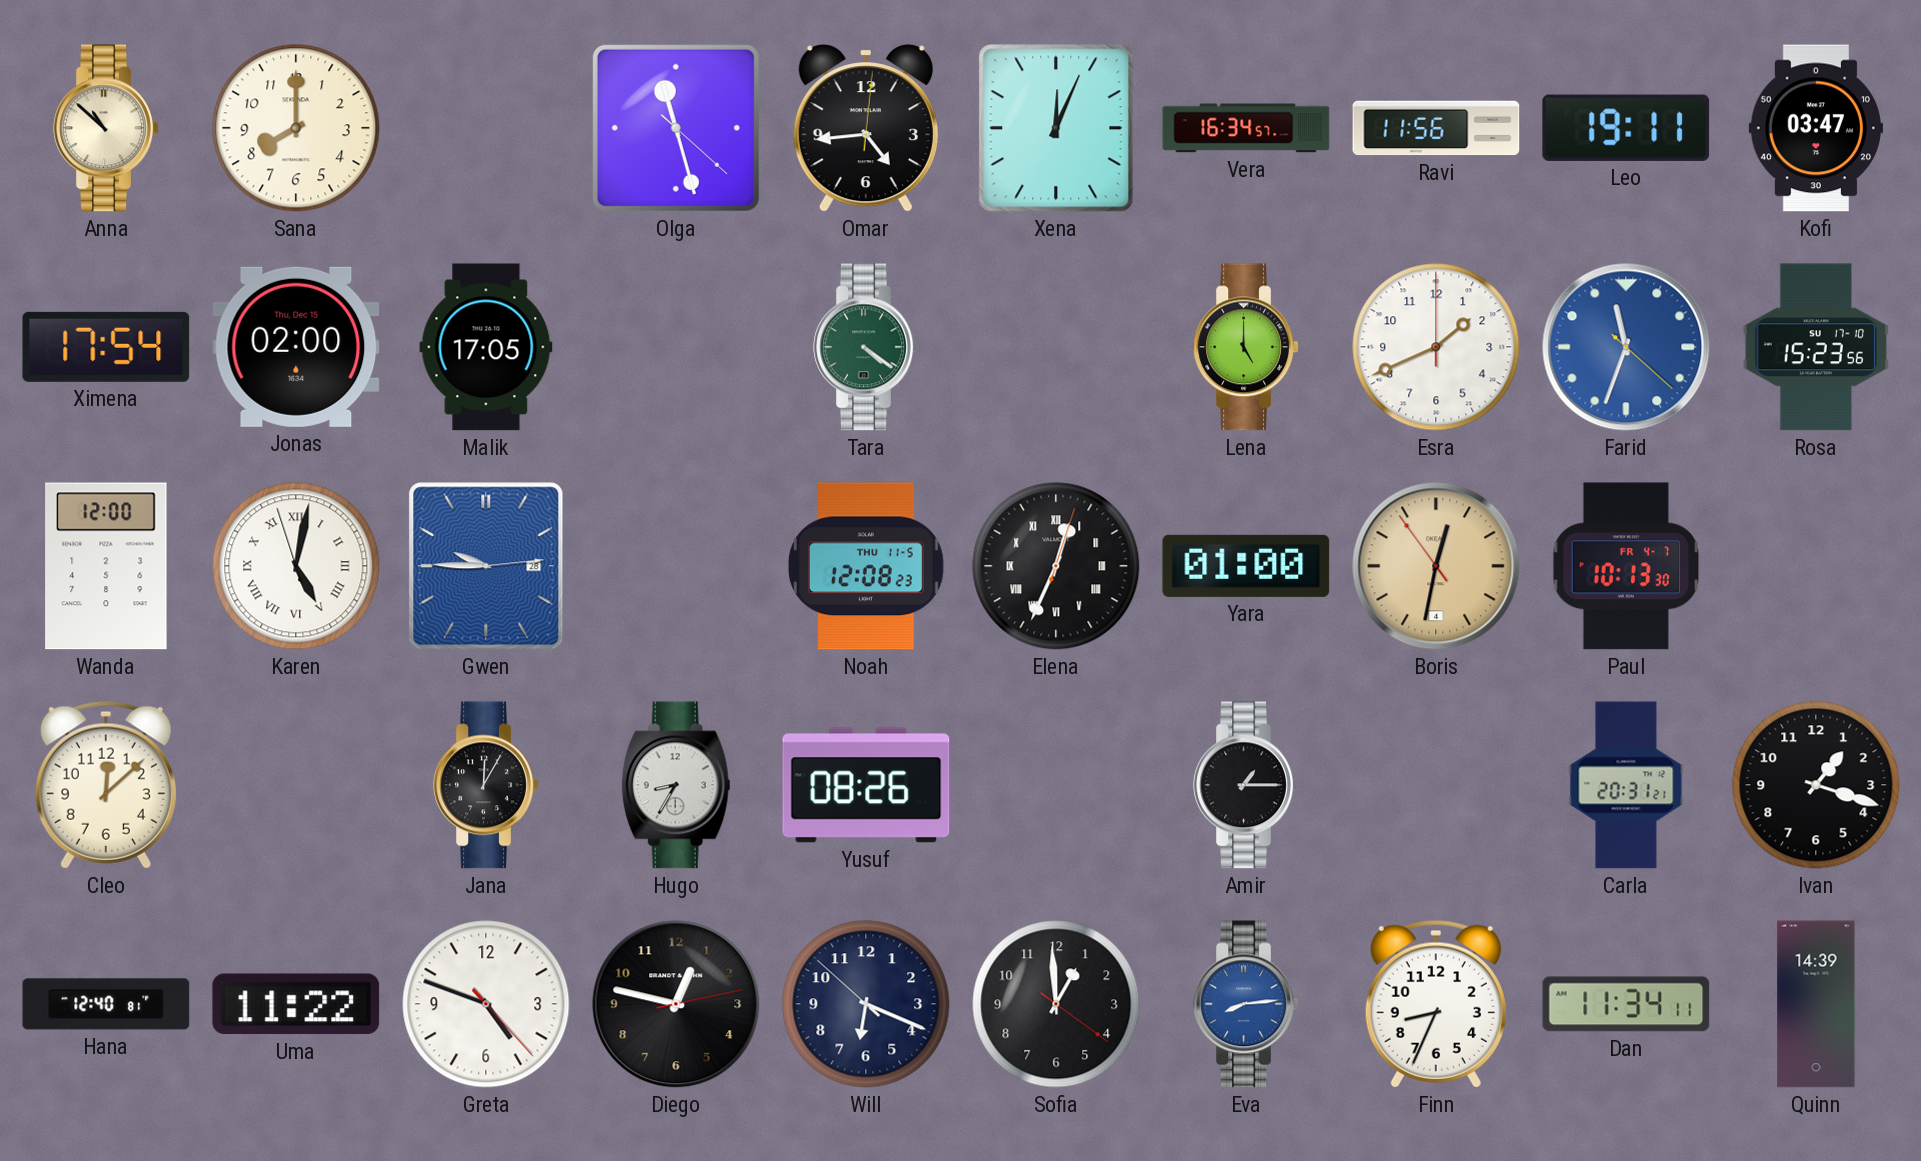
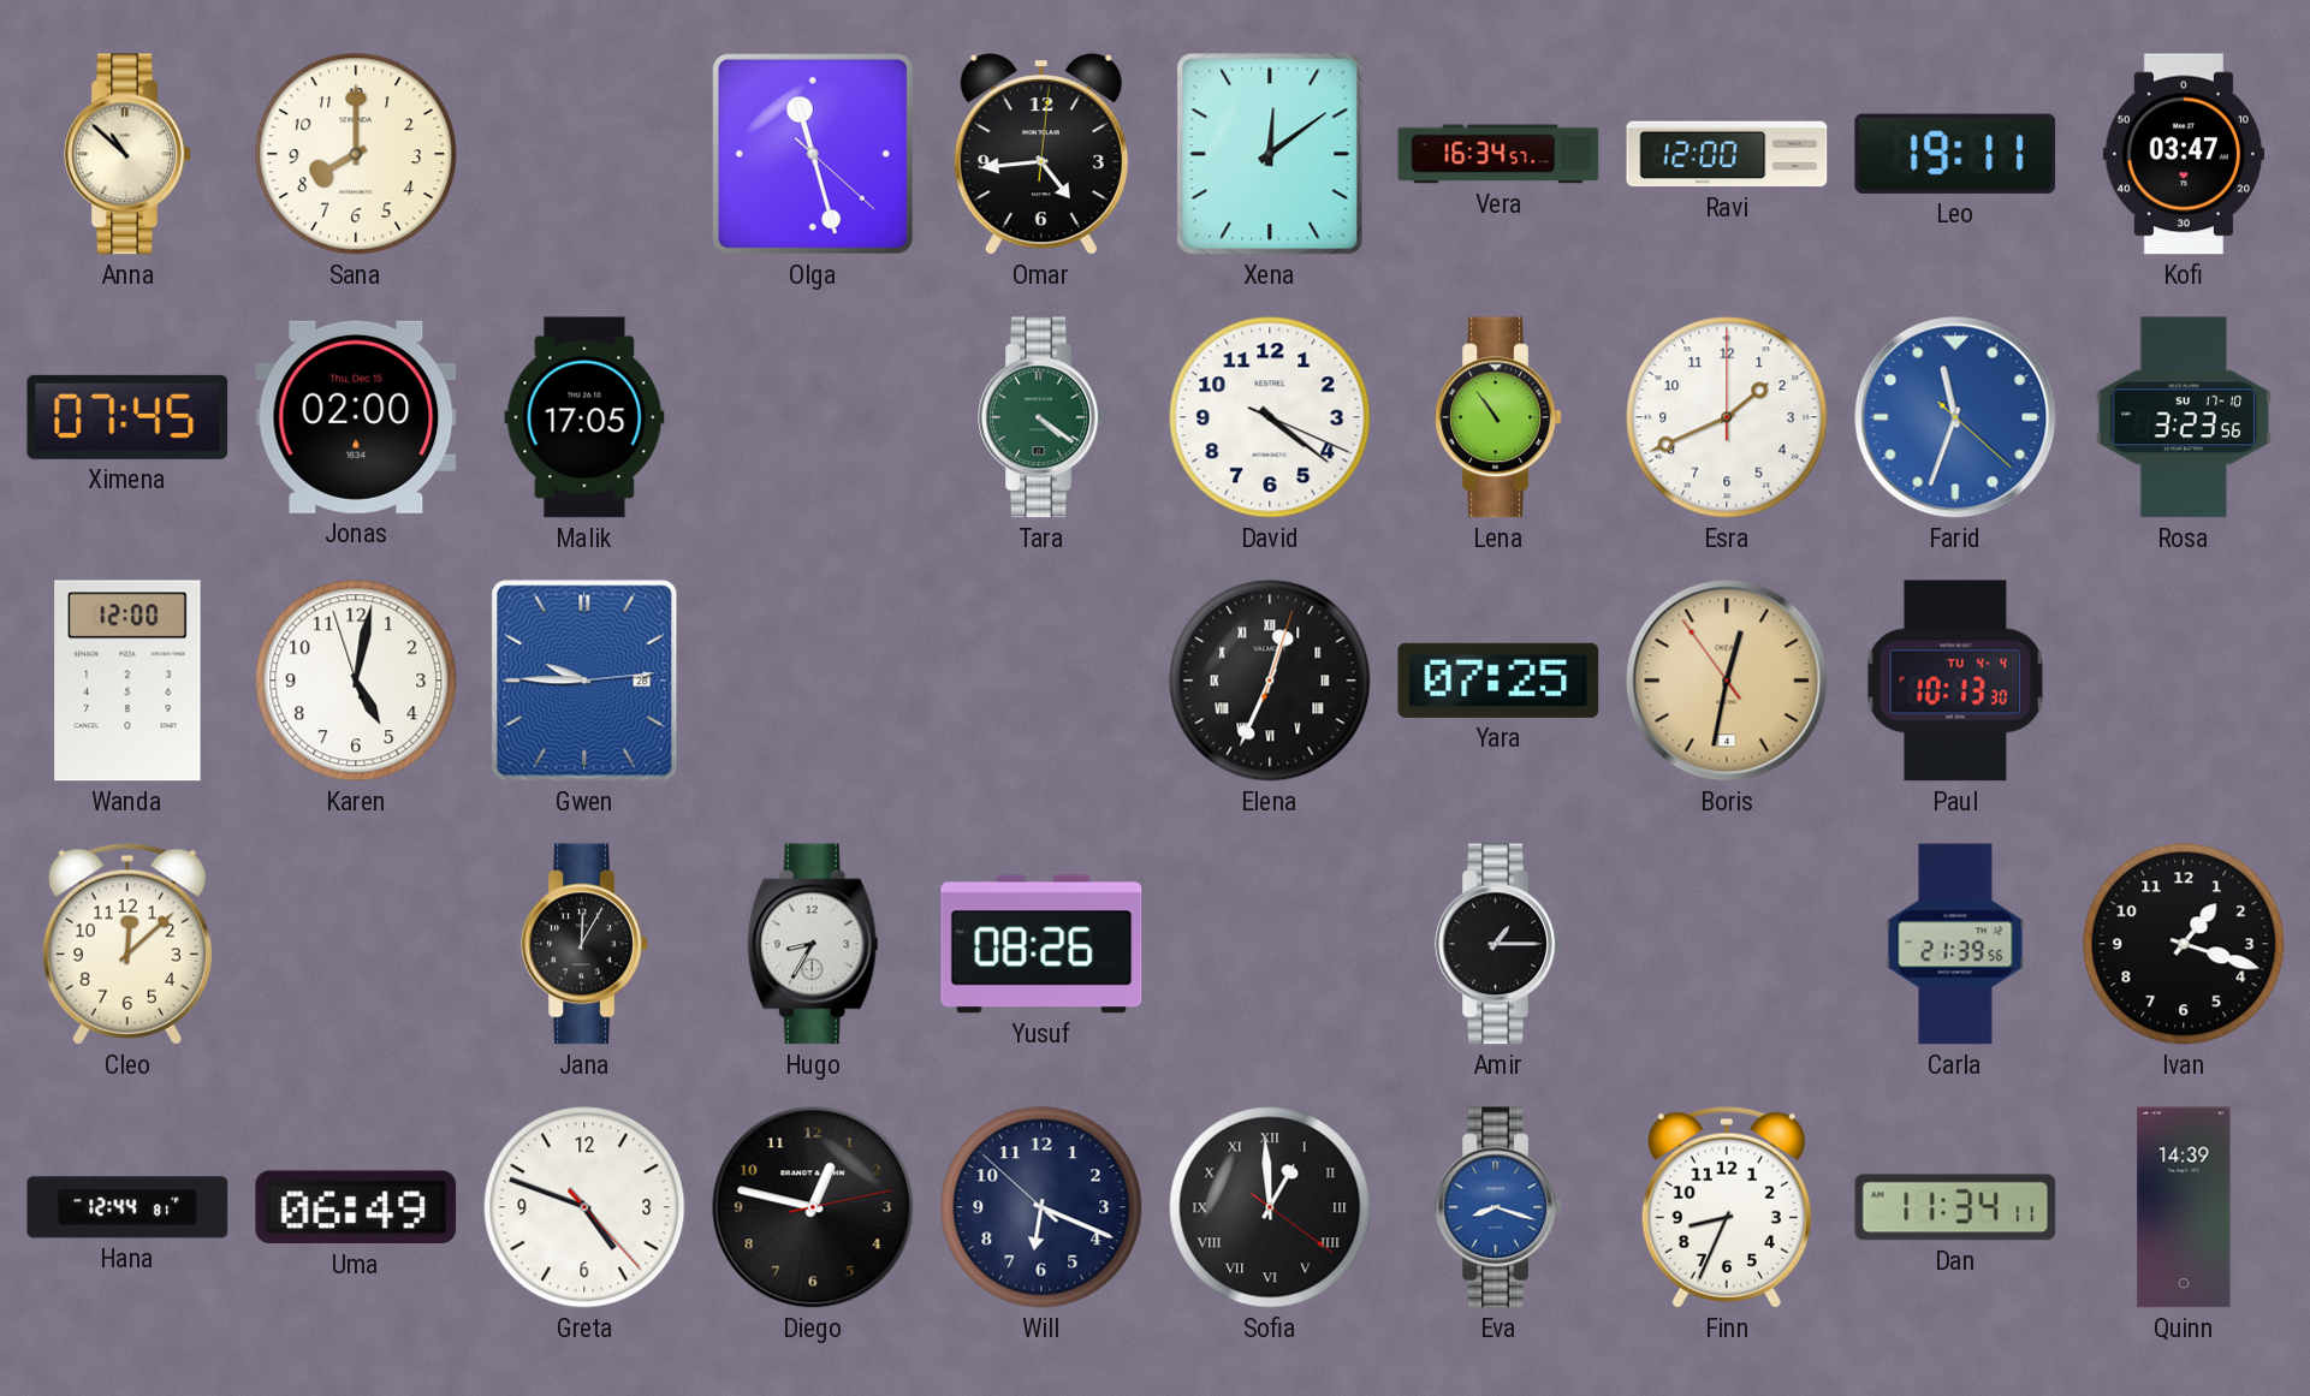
Xena: 12:04 -> 12:09
Ravi: 11:56 -> 12:00
Ximena: 17:54 -> 07:45
David: none -> 4:21
Lena: 5:00 -> 10:54
Rosa: 15:23 -> 3:23
Karen numerals: Roman -> Arabic
Noah: 12:08 -> none
Yara: 01:00 -> 07:25
Paul date: FR 4-7 -> TU 4-4
Carla: 20:31 -> 21:39
Hana: 12:40 -> 12:44
Uma: 11:22 -> 06:49
Sofia numerals: Arabic -> Roman
Eva: 8:14 -> 8:18
